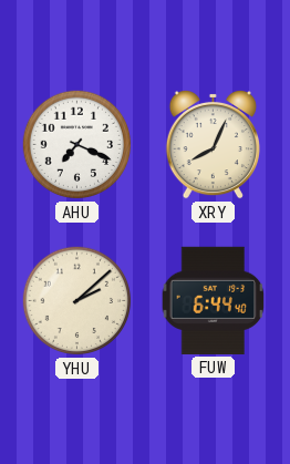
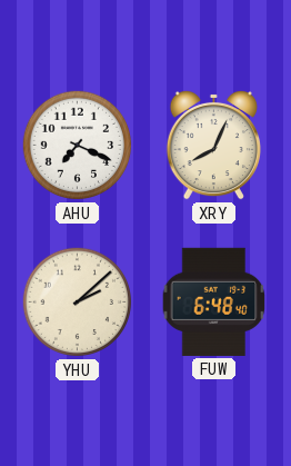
FUW: 6:44 -> 6:48
